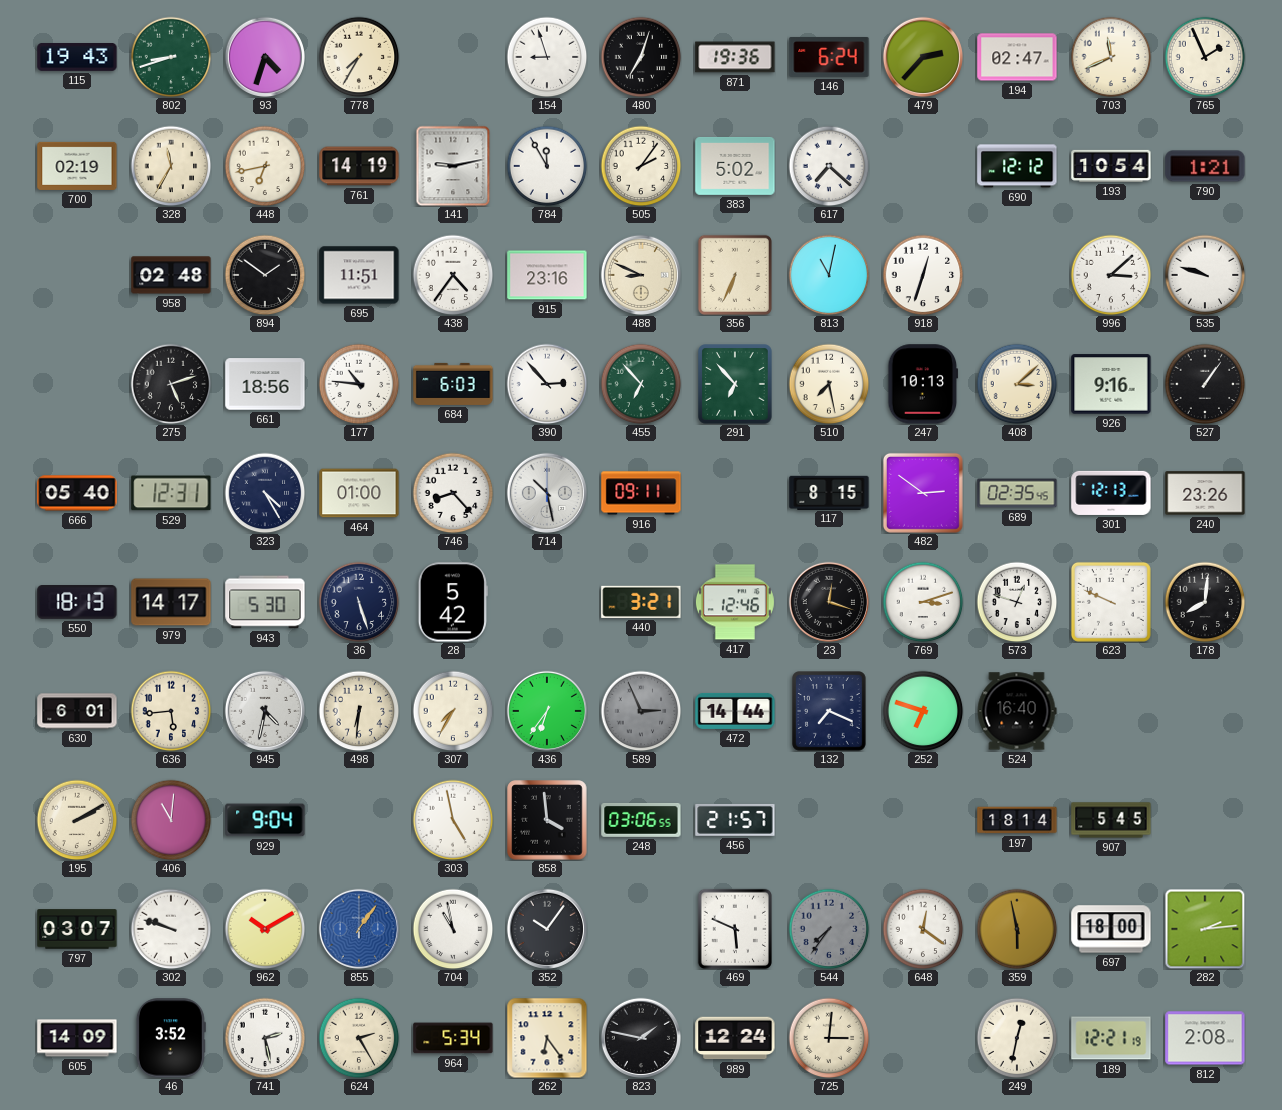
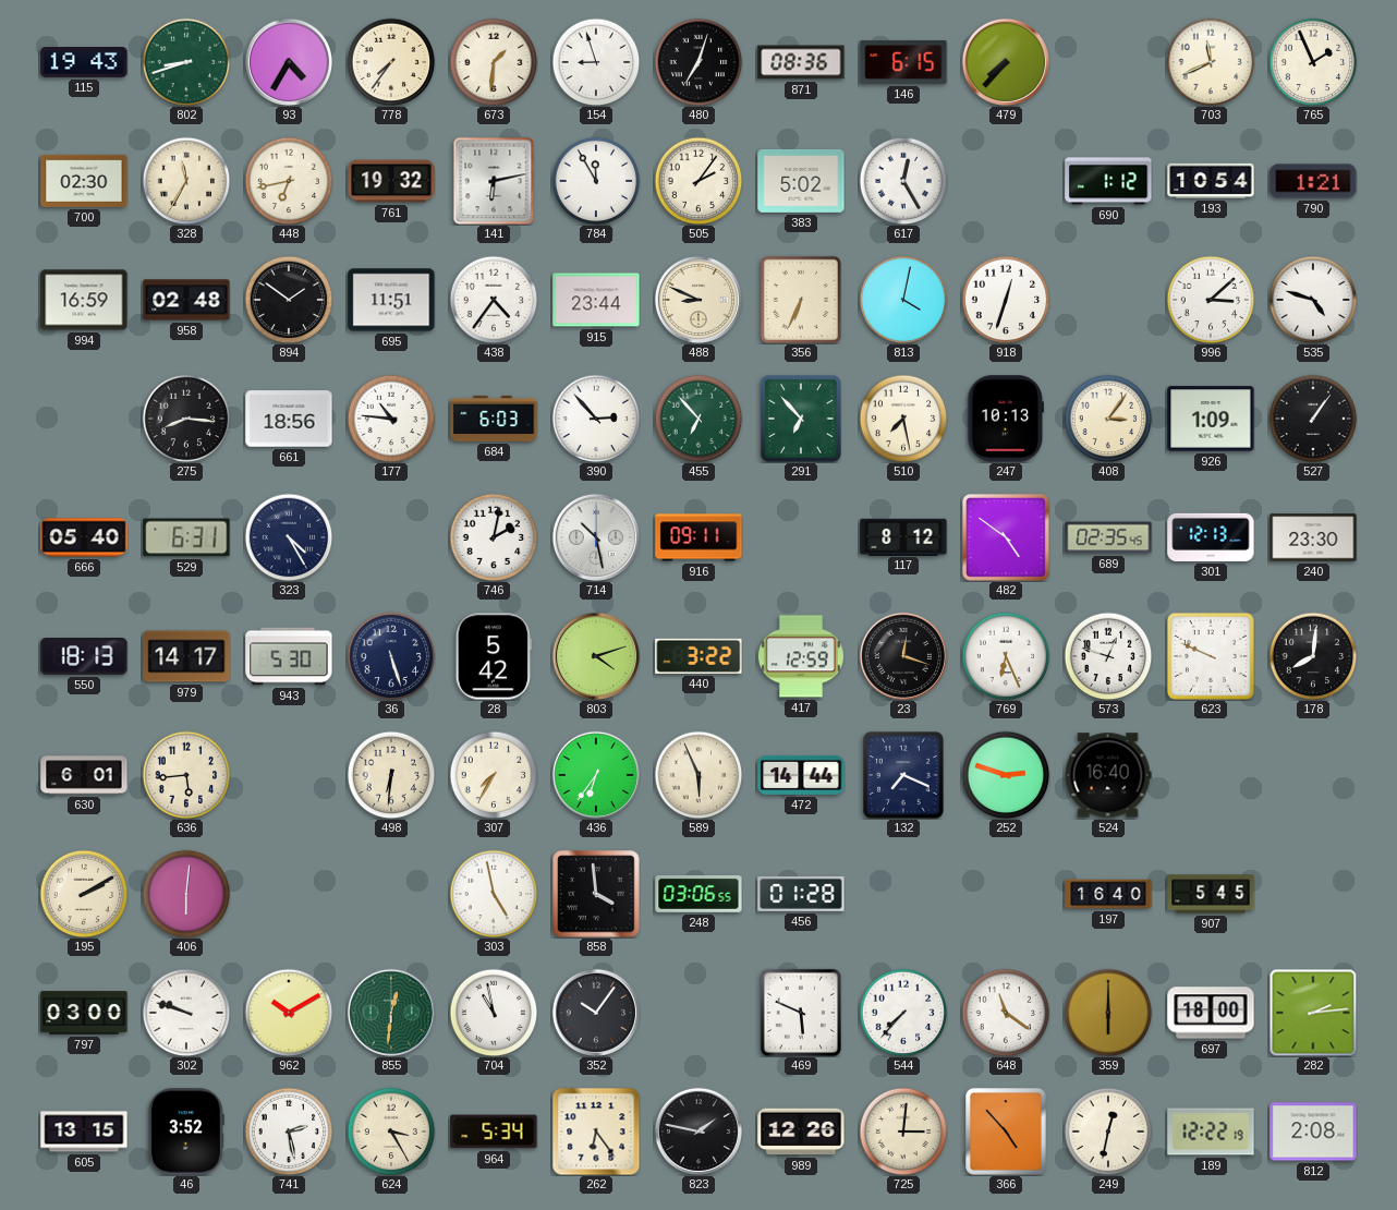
93: 4:33 -> 4:35
778: 7:35 -> 7:36
673: none -> 1:31
871: 19:36 -> 08:36
146: 6:24 -> 6:15
479: 2:37 -> 7:37
194: 02:47 -> none
700: 02:19 -> 02:30
761: 14:19 -> 19:32
141: 9:13 -> 6:13
617: 7:22 -> 12:25
690: 12:12 -> 1:12
994: none -> 16:59
915: 23:16 -> 23:44
813: 11:02 -> 4:02
535: 9:48 -> 4:48
275: 5:12 -> 8:16
408: 3:08 -> 3:06
926: 9:16 -> 1:09
529: 12:31 -> 6:31
464: 01:00 -> none
746: 8:23 -> 2:02
117: 8:15 -> 8:12
482: 2:51 -> 4:51
240: 23:26 -> 23:30
803: none -> 4:12
440: 3:21 -> 3:22
417: 12:46 -> 12:59
769: 3:12 -> 6:26
945: 4:32 -> none
589: 2:56 -> 5:56
589 dial: grey -> cream
252: 6:48 -> 2:48
406: 11:01 -> 6:01
929: 9:04 -> none
456: 21:57 -> 01:28
197: 18:14 -> 16:40
797: 03:07 -> 03:00
855: 1:06 -> 12:31
855 dial: blue -> green
544: 7:36 -> 7:37
544 dial: grey -> white
648: 12:21 -> 11:21
359: 5:58 -> 6:00
605: 14:09 -> 13:15
624: 2:25 -> 3:25
989: 12:24 -> 12:26
366: none -> 4:53
189: 12:21 -> 12:22
